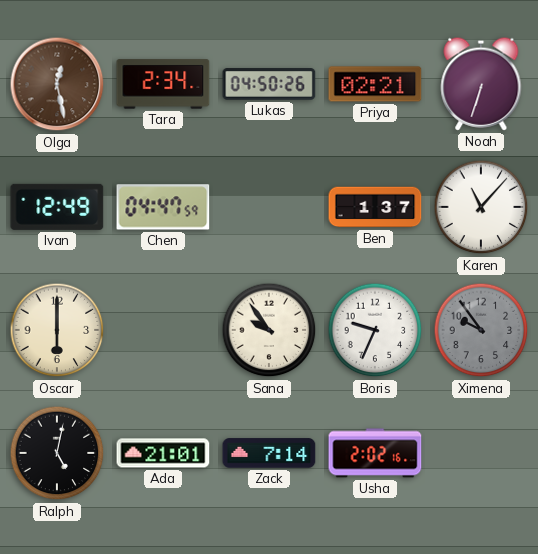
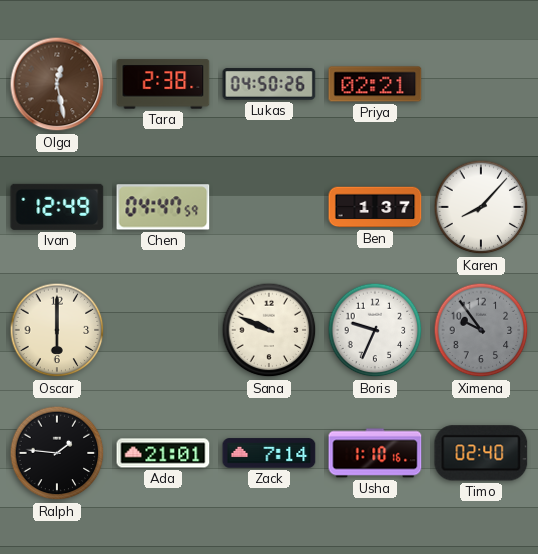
Tara: 2:34 -> 2:38
Noah: 6:33 -> none
Karen: 11:07 -> 8:07
Sana: 9:54 -> 9:49
Ralph: 5:02 -> 1:46
Usha: 2:02 -> 1:10
Timo: none -> 02:40
